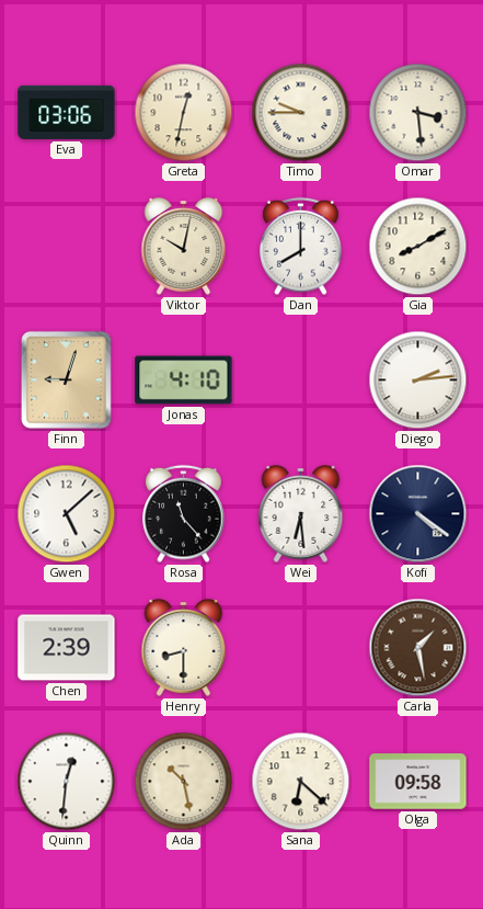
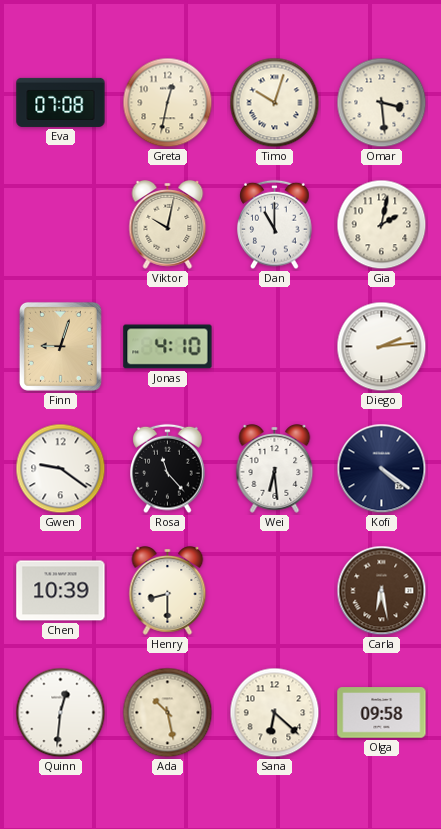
Eva: 03:06 -> 07:08
Timo: 9:45 -> 10:03
Dan: 8:00 -> 11:00
Gia: 8:10 -> 2:02
Gwen: 5:08 -> 9:21
Chen: 2:39 -> 10:39
Carla: 1:28 -> 6:28
